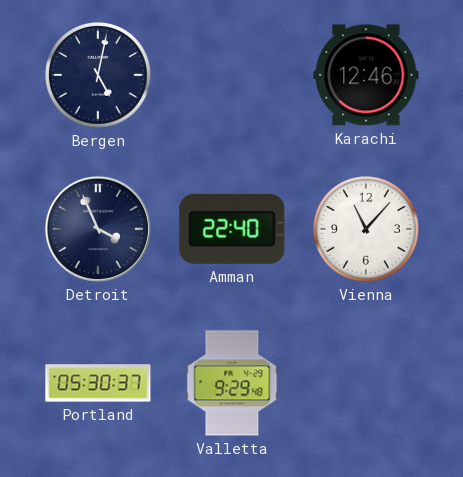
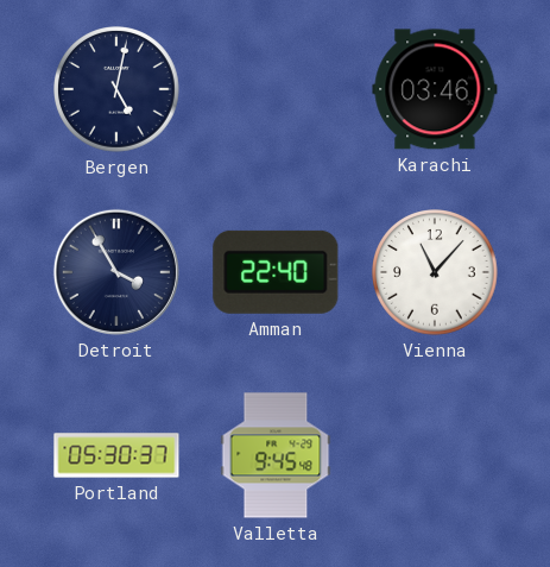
Karachi: 12:46 -> 03:46
Detroit: 3:56 -> 3:55
Valletta: 9:29 -> 9:45
